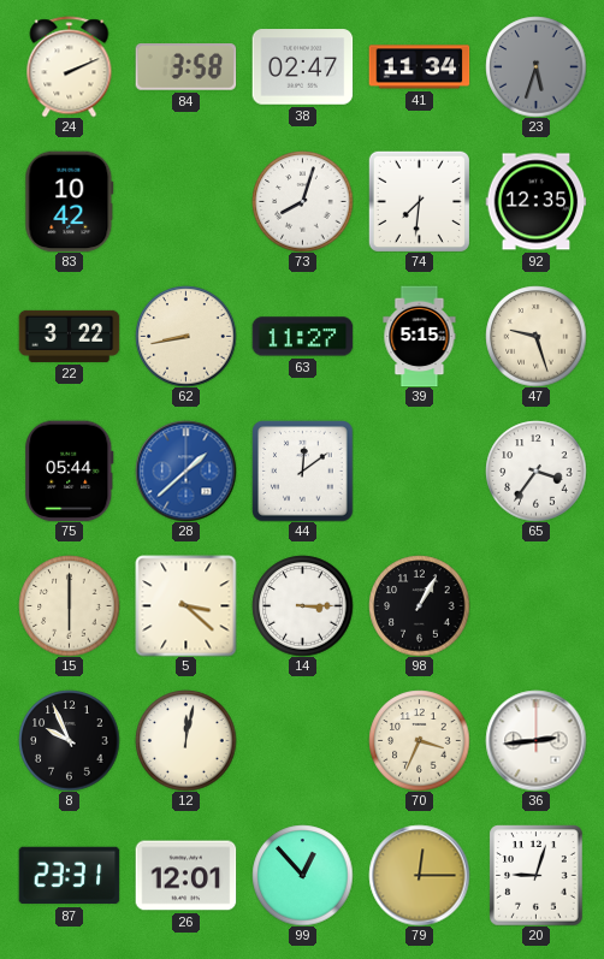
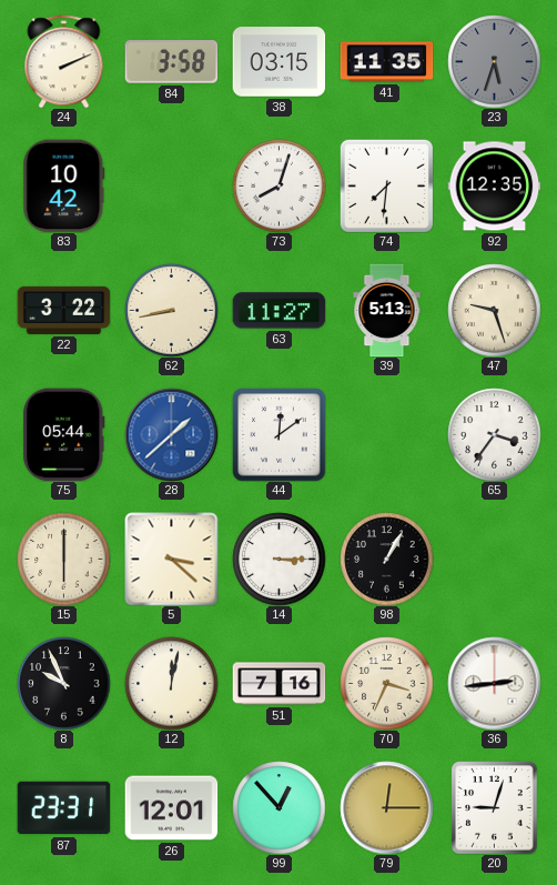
38: 02:47 -> 03:15
41: 11:34 -> 11:35
39: 5:15 -> 5:13
51: none -> 7:16
